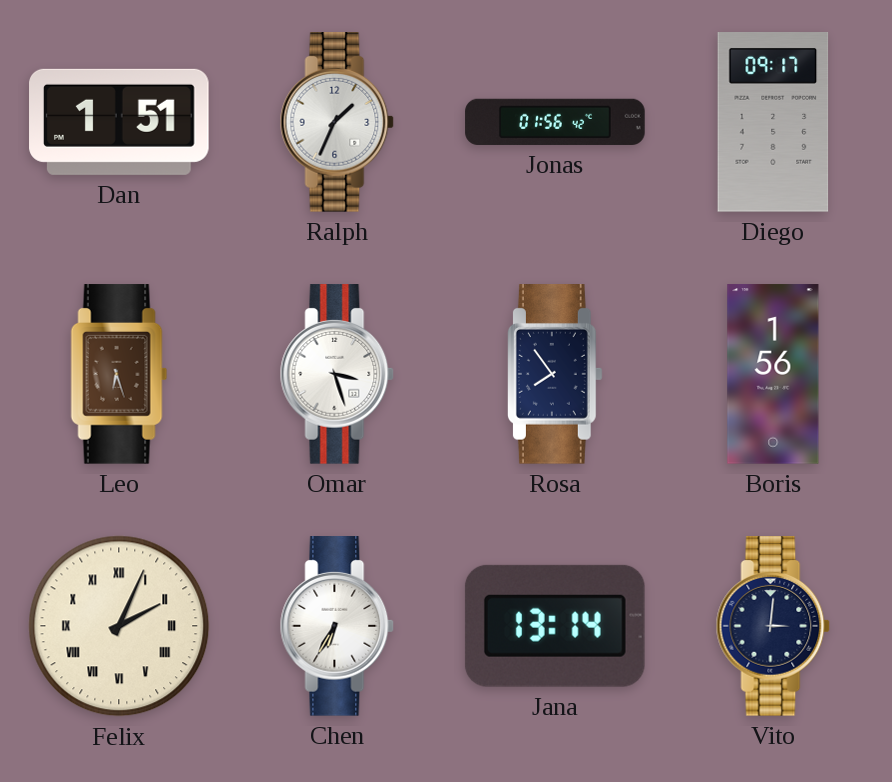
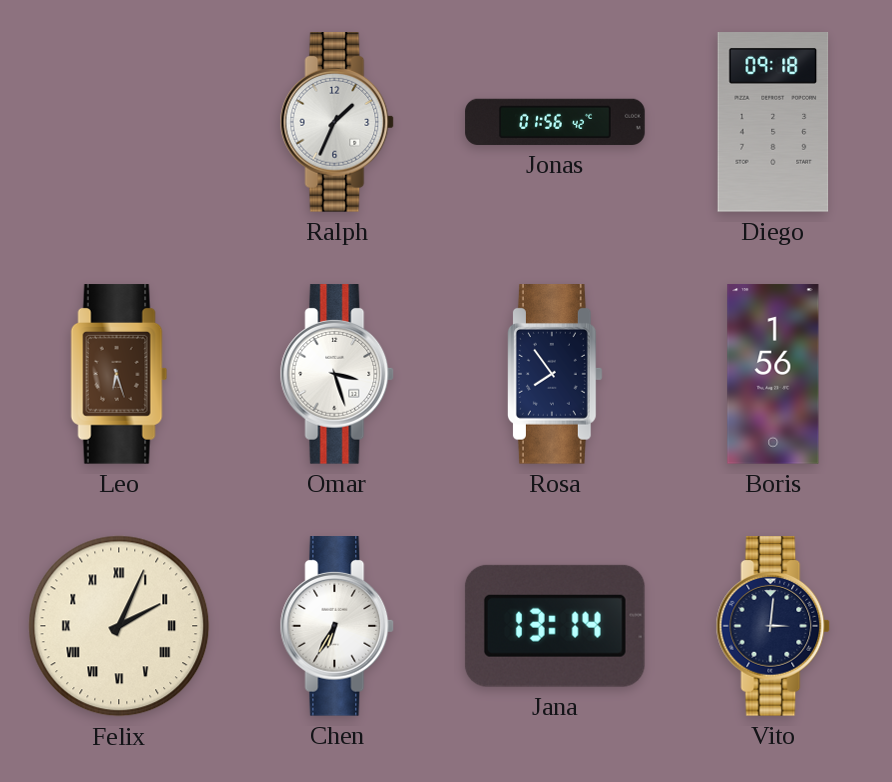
Dan: 1:51 -> none
Diego: 09:17 -> 09:18
